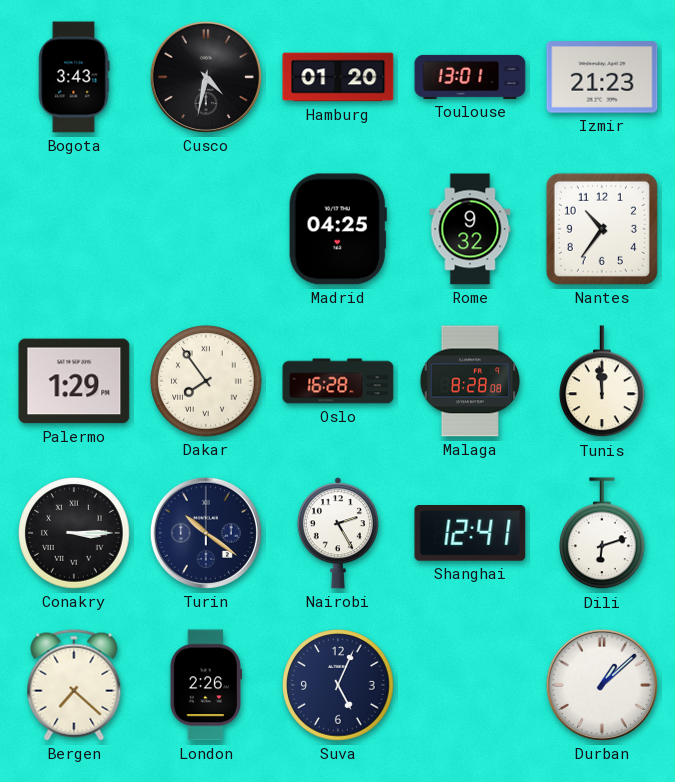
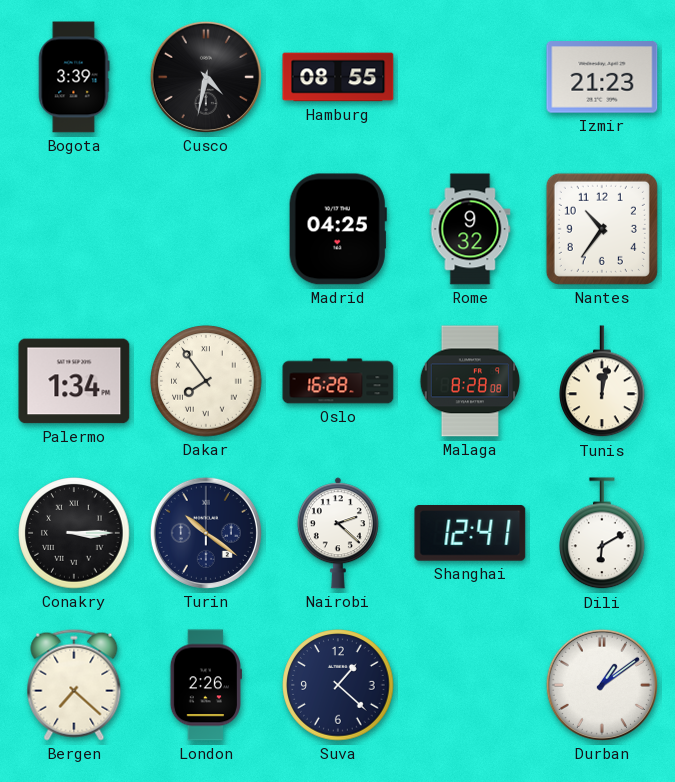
Bogota: 3:43 -> 3:39
Hamburg: 01:20 -> 08:55
Toulouse: 13:01 -> none
Palermo: 1:29 -> 1:34
Tunis: 11:59 -> 12:02
Nairobi: 2:25 -> 2:22
Dili: 6:12 -> 6:10
Suva: 5:04 -> 1:22
Durban: 1:08 -> 1:09
